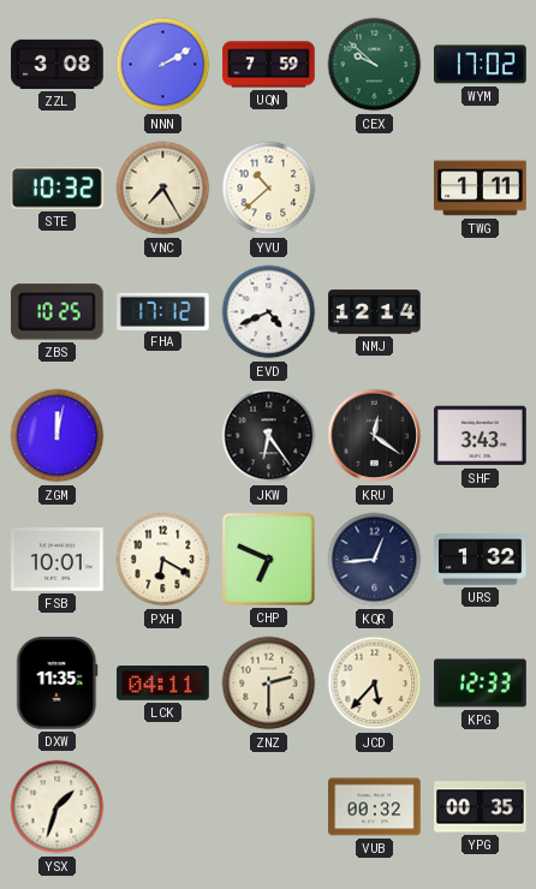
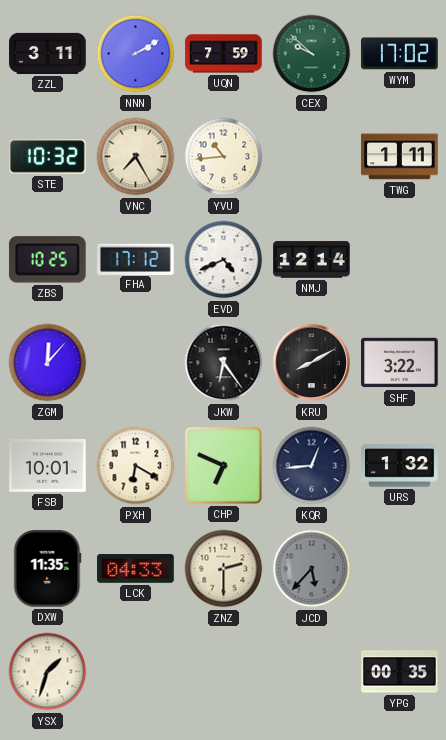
ZZL: 3:08 -> 3:11
YVU: 10:38 -> 10:44
ZGM: 12:02 -> 12:07
KRU: 12:21 -> 8:10
SHF: 3:43 -> 3:22
LCK: 04:11 -> 04:33
JCD dial: cream -> grey
KPG: 12:33 -> none
VUB: 00:32 -> none
